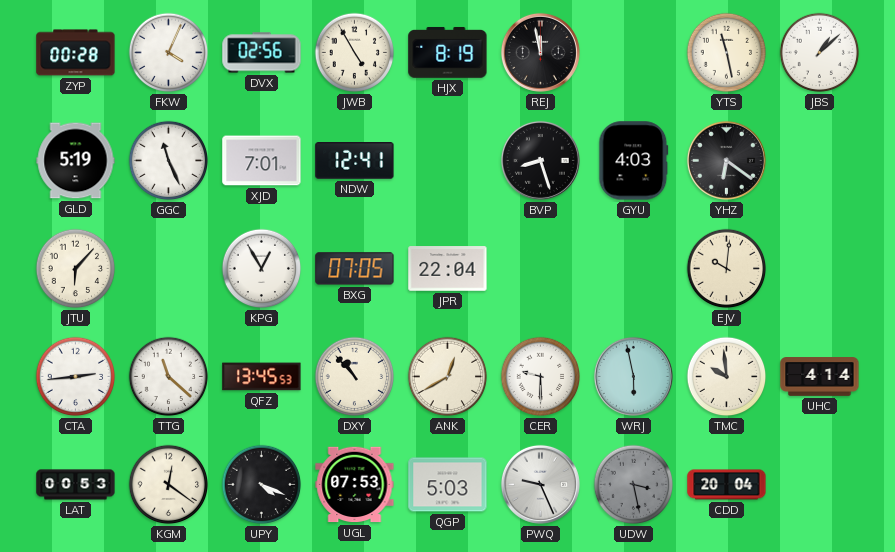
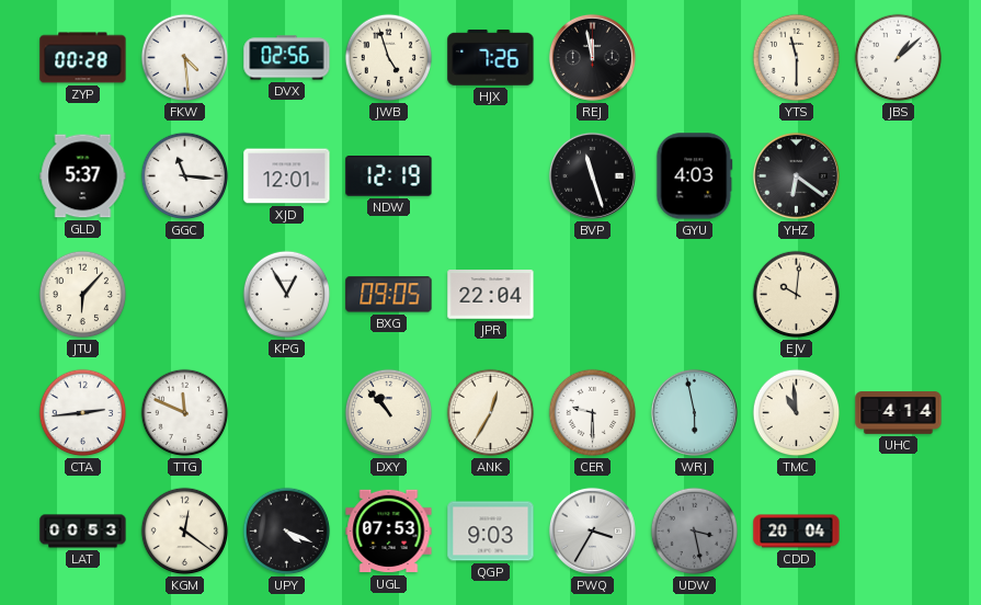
FKW: 4:04 -> 4:29
JWB: 4:55 -> 4:57
HJX: 8:19 -> 7:26
YTS: 11:28 -> 11:30
GLD: 5:19 -> 5:37
GGC: 11:26 -> 11:16
XJD: 7:01 -> 12:01
NDW: 12:41 -> 12:19
BVP: 8:27 -> 11:27
BXG: 07:05 -> 09:05
TTG: 11:22 -> 11:49
QFZ: 13:45 -> none
ANK: 12:40 -> 12:35
TMC: 9:59 -> 10:59
QGP: 5:03 -> 9:03
PWQ: 9:26 -> 3:35
